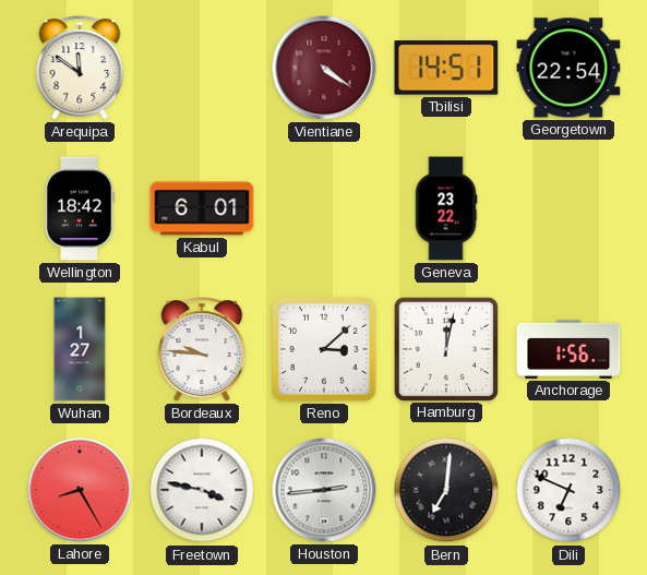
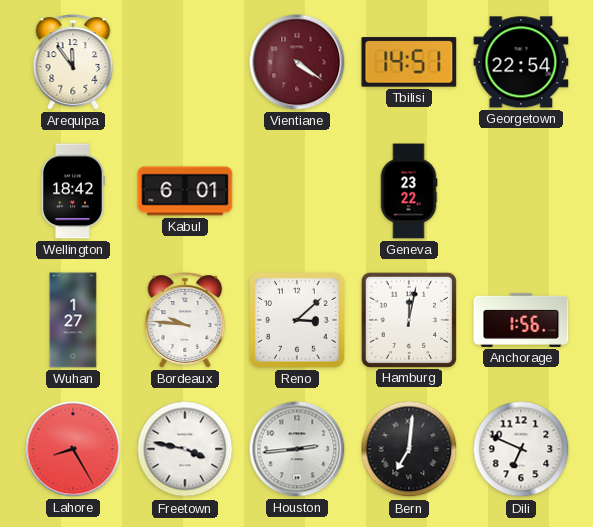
Arequipa: 11:51 -> 11:54
